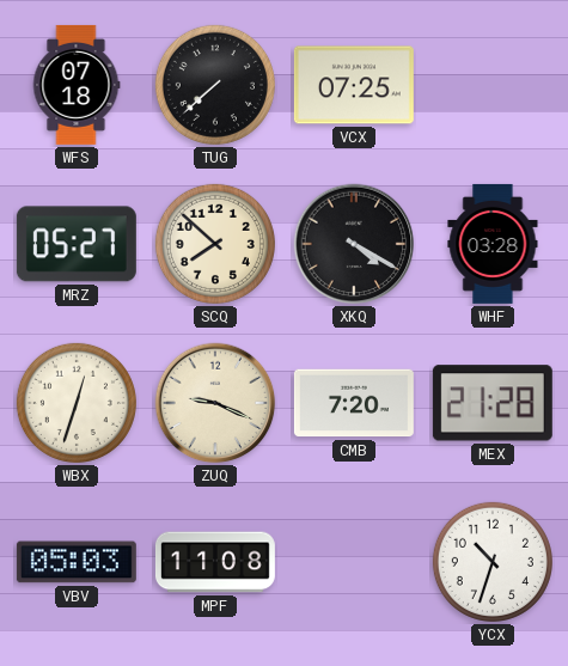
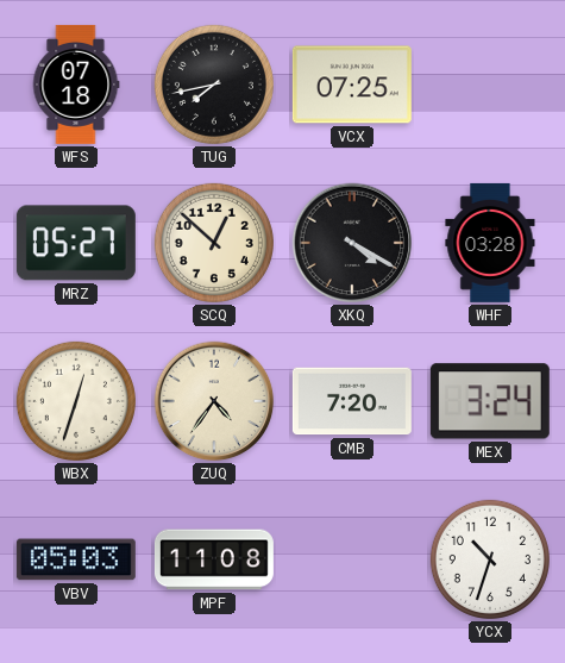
TUG: 7:38 -> 7:43
SCQ: 7:52 -> 12:52
ZUQ: 9:19 -> 4:36
MEX: 21:28 -> 3:24
